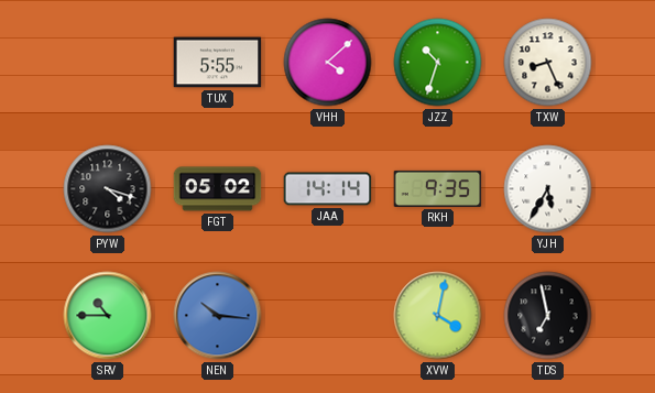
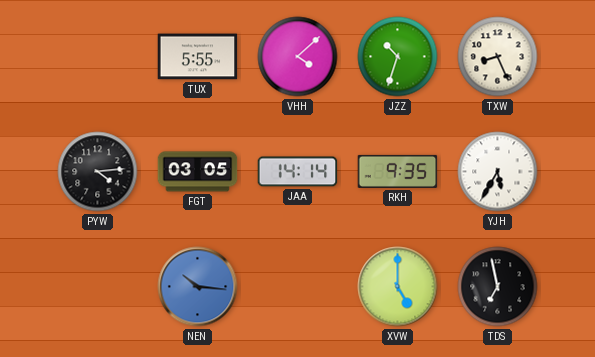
PYW: 4:18 -> 4:14
FGT: 05:02 -> 03:05
SRV: 10:45 -> none
XVW: 4:02 -> 5:00
